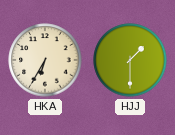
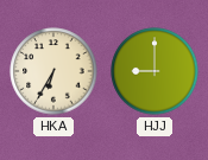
HJJ: 1:30 -> 9:00
